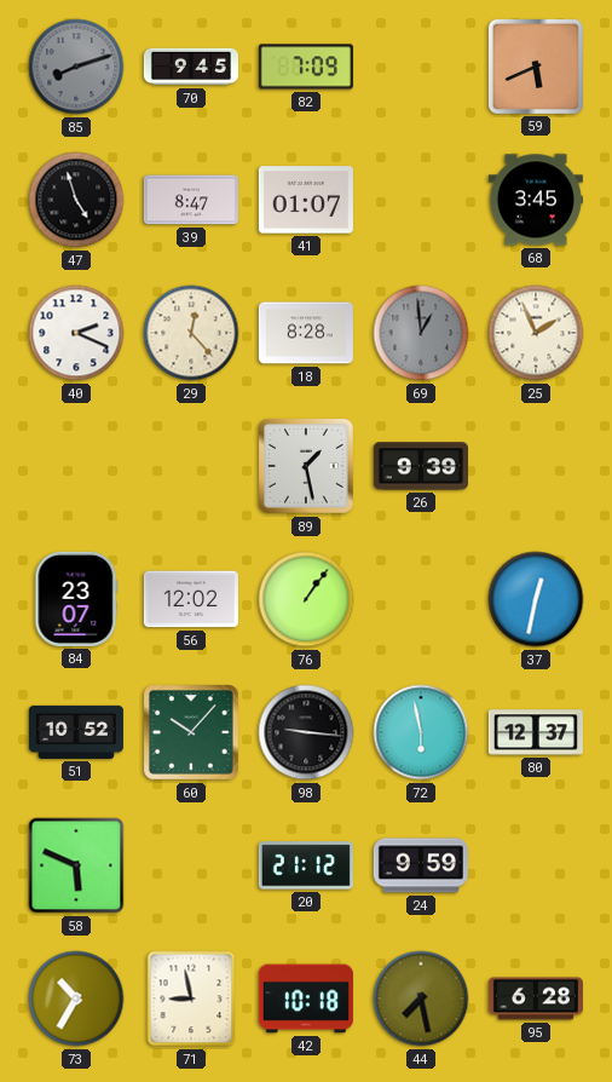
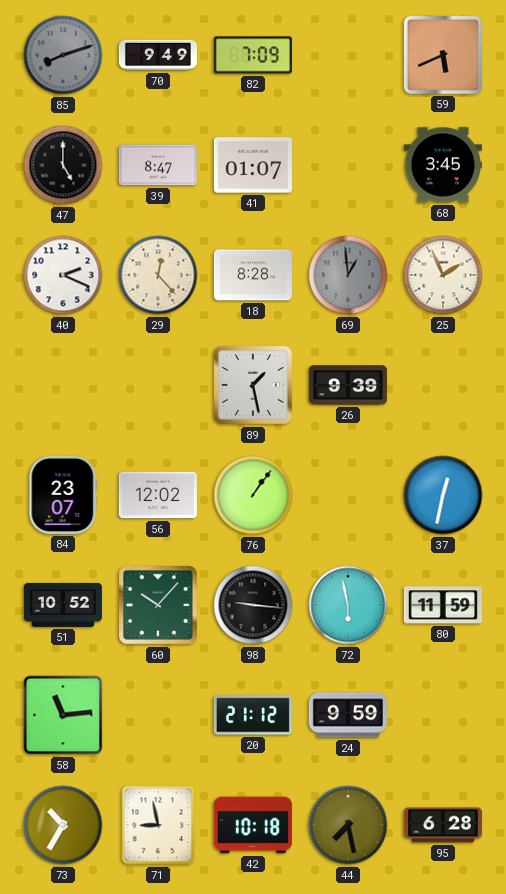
70: 9:45 -> 9:49
47: 4:57 -> 5:00
80: 12:37 -> 11:59
58: 5:49 -> 11:14
